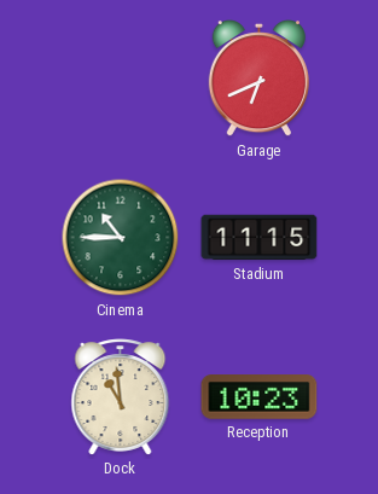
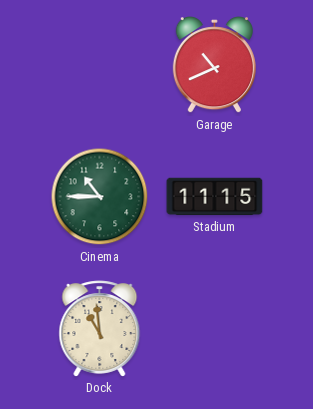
Garage: 6:41 -> 10:41
Reception: 10:23 -> none
